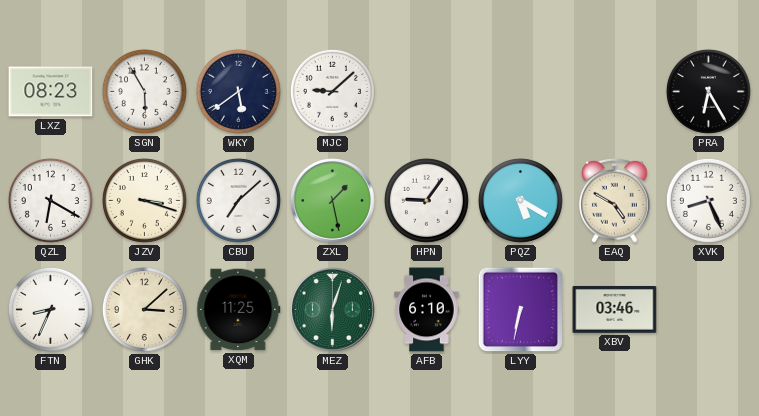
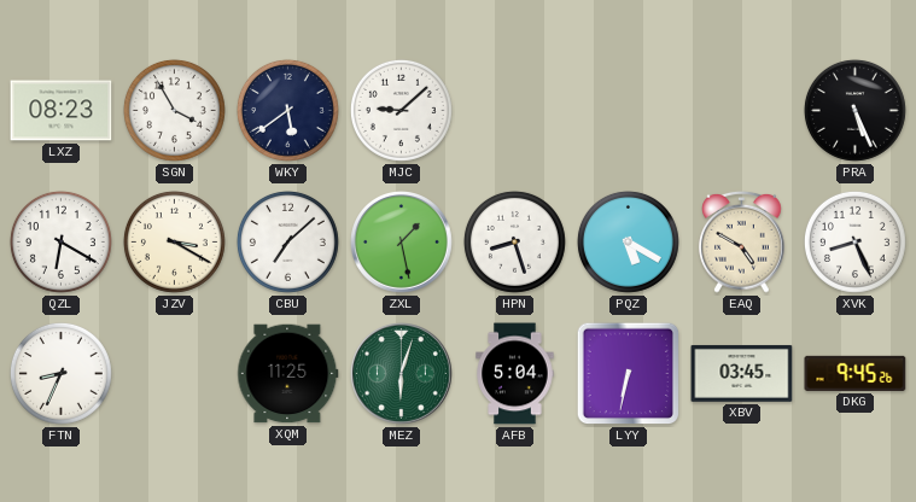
SGN: 5:55 -> 3:55
PRA: 6:25 -> 5:26
JZV: 3:18 -> 3:20
HPN: 9:06 -> 8:27
GHK: 3:08 -> none
AFB: 6:10 -> 5:04
XBV: 03:46 -> 03:45
DKG: none -> 9:45
